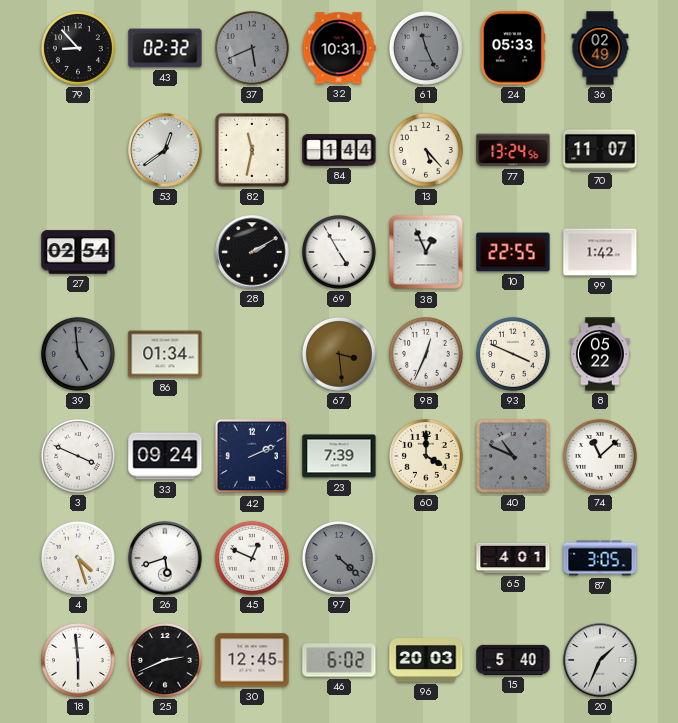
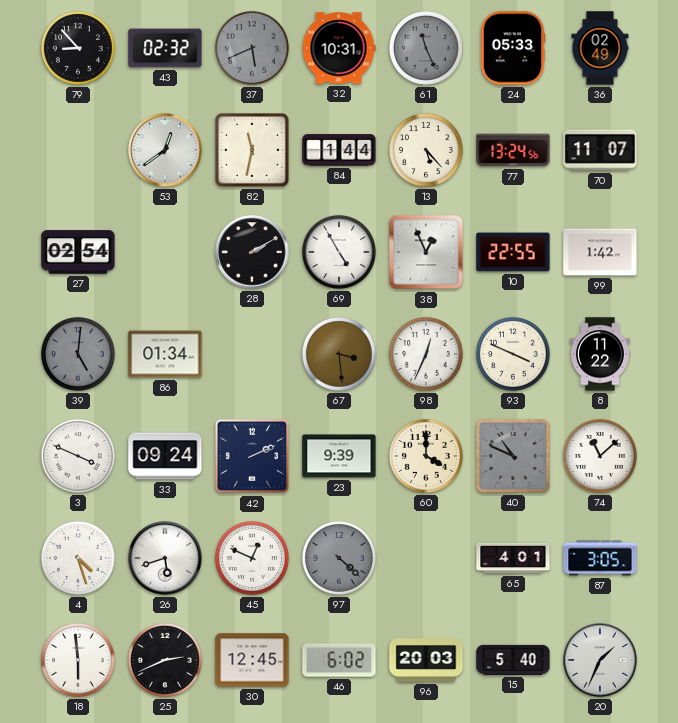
39: 4:59 -> 5:01
8: 05:22 -> 11:22
23: 7:39 -> 9:39
